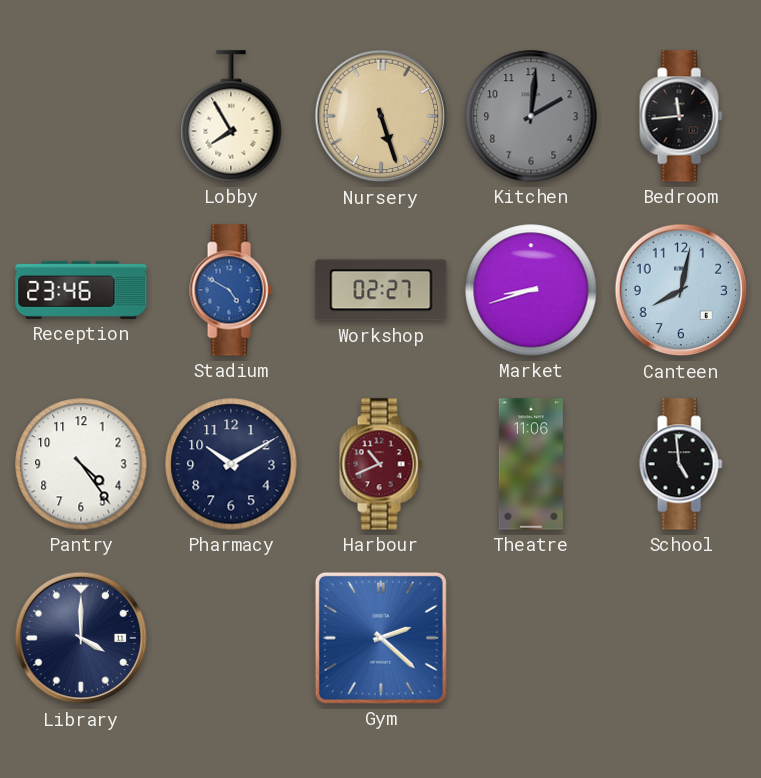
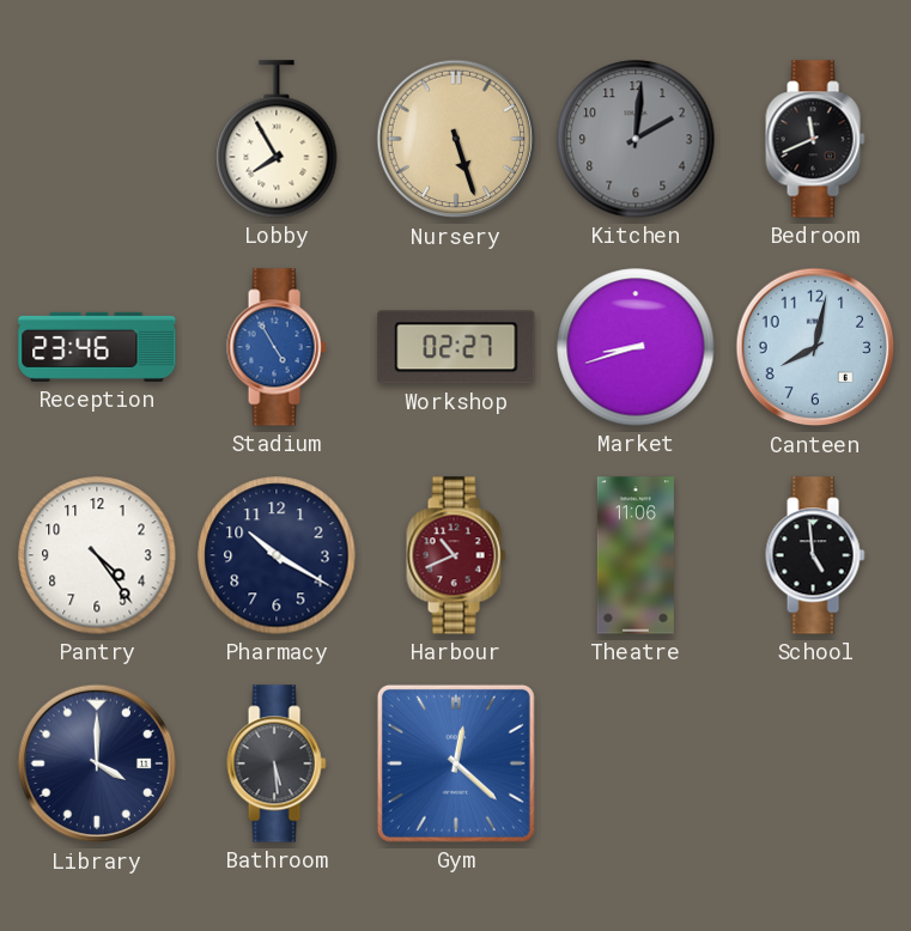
Bedroom: 11:44 -> 11:41
Stadium: 4:50 -> 4:55
Pharmacy: 10:10 -> 10:20
Bathroom: none -> 5:29
Gym: 2:22 -> 12:22
